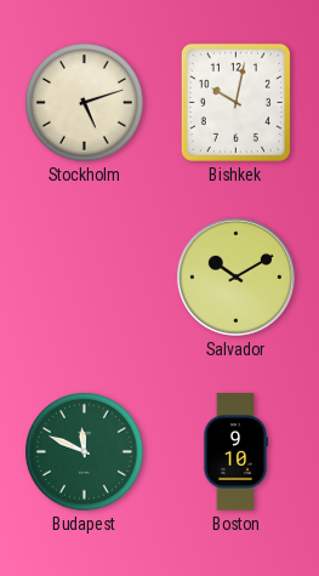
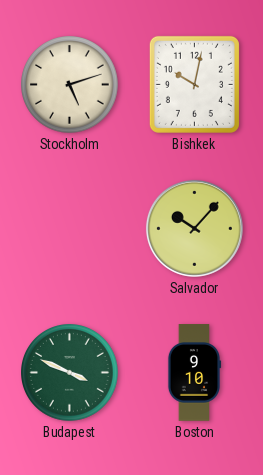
Salvador: 10:10 -> 10:07
Budapest: 11:49 -> 3:49
